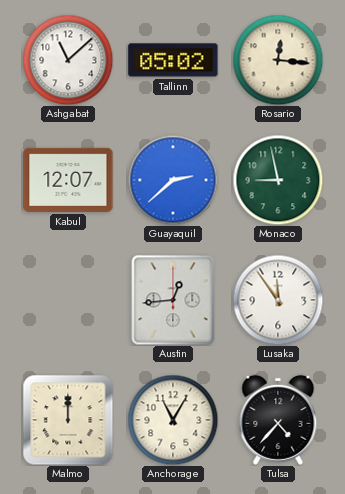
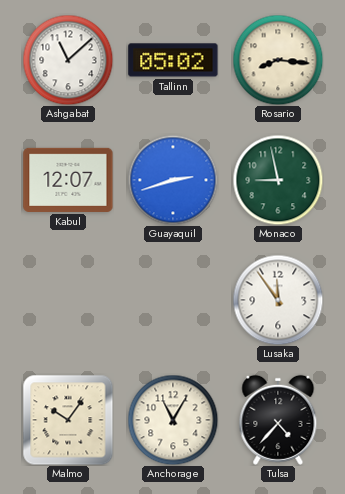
Rosario: 12:16 -> 8:16
Guayaquil: 2:38 -> 2:42
Austin: 12:44 -> none
Malmo: 12:00 -> 10:06
